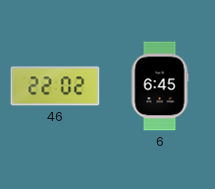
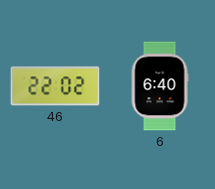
6: 6:45 -> 6:40
